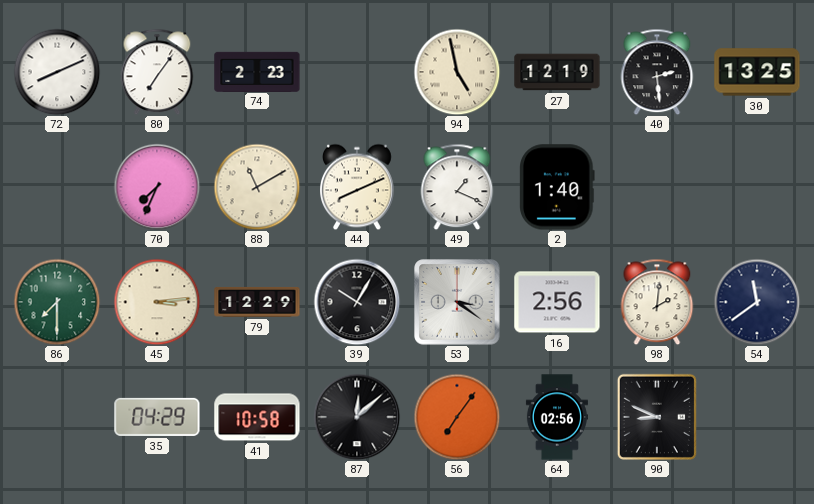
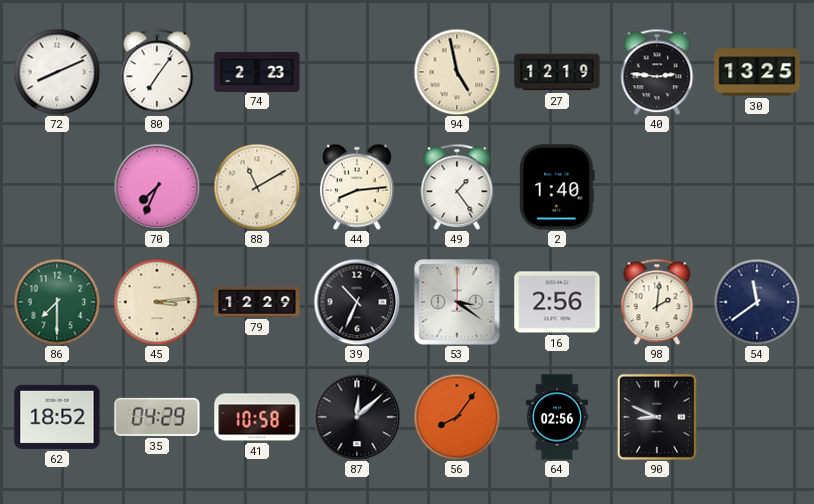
40: 2:29 -> 2:46
44: 8:11 -> 8:14
49: 1:19 -> 1:24
39: 10:05 -> 10:34
62: none -> 18:52
56: 7:06 -> 8:06
